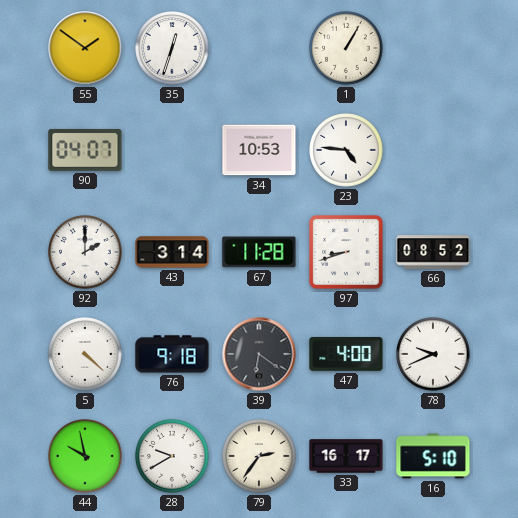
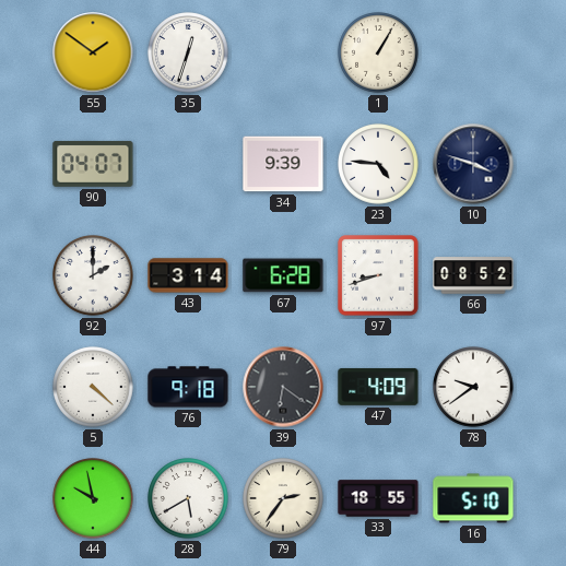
34: 10:53 -> 9:39
10: none -> 3:48
67: 11:28 -> 6:28
47: 4:00 -> 4:09
78: 9:41 -> 9:39
28: 9:40 -> 5:40
33: 16:17 -> 18:55
